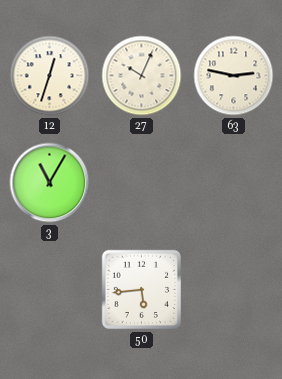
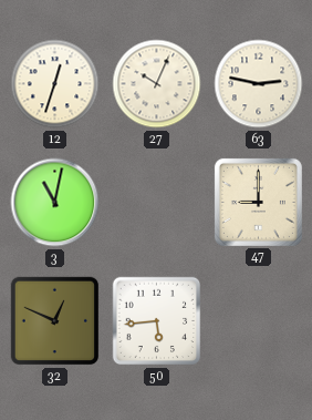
3: 11:05 -> 11:02
47: none -> 9:00
32: none -> 12:49
